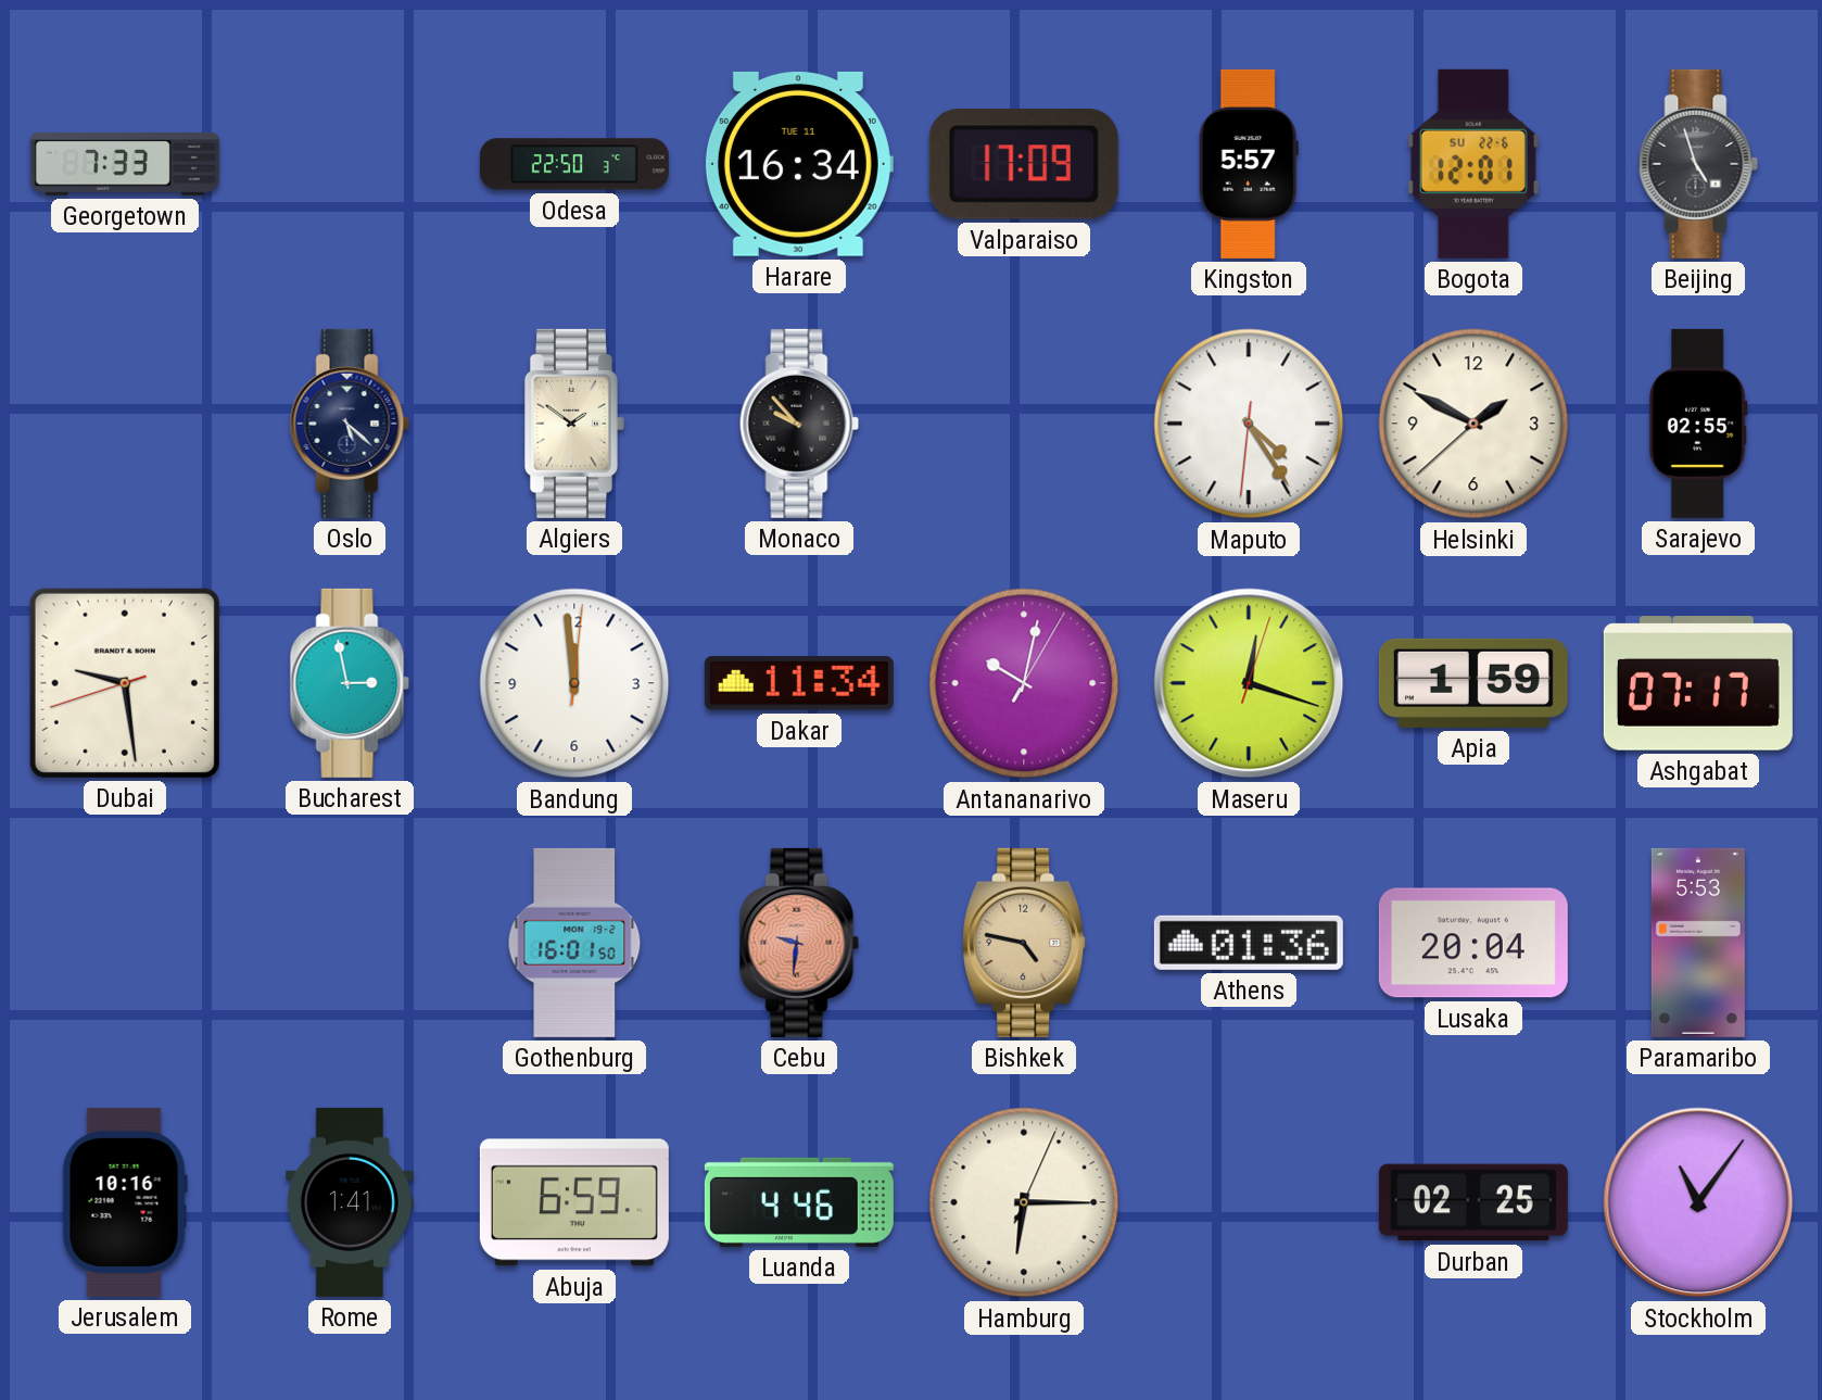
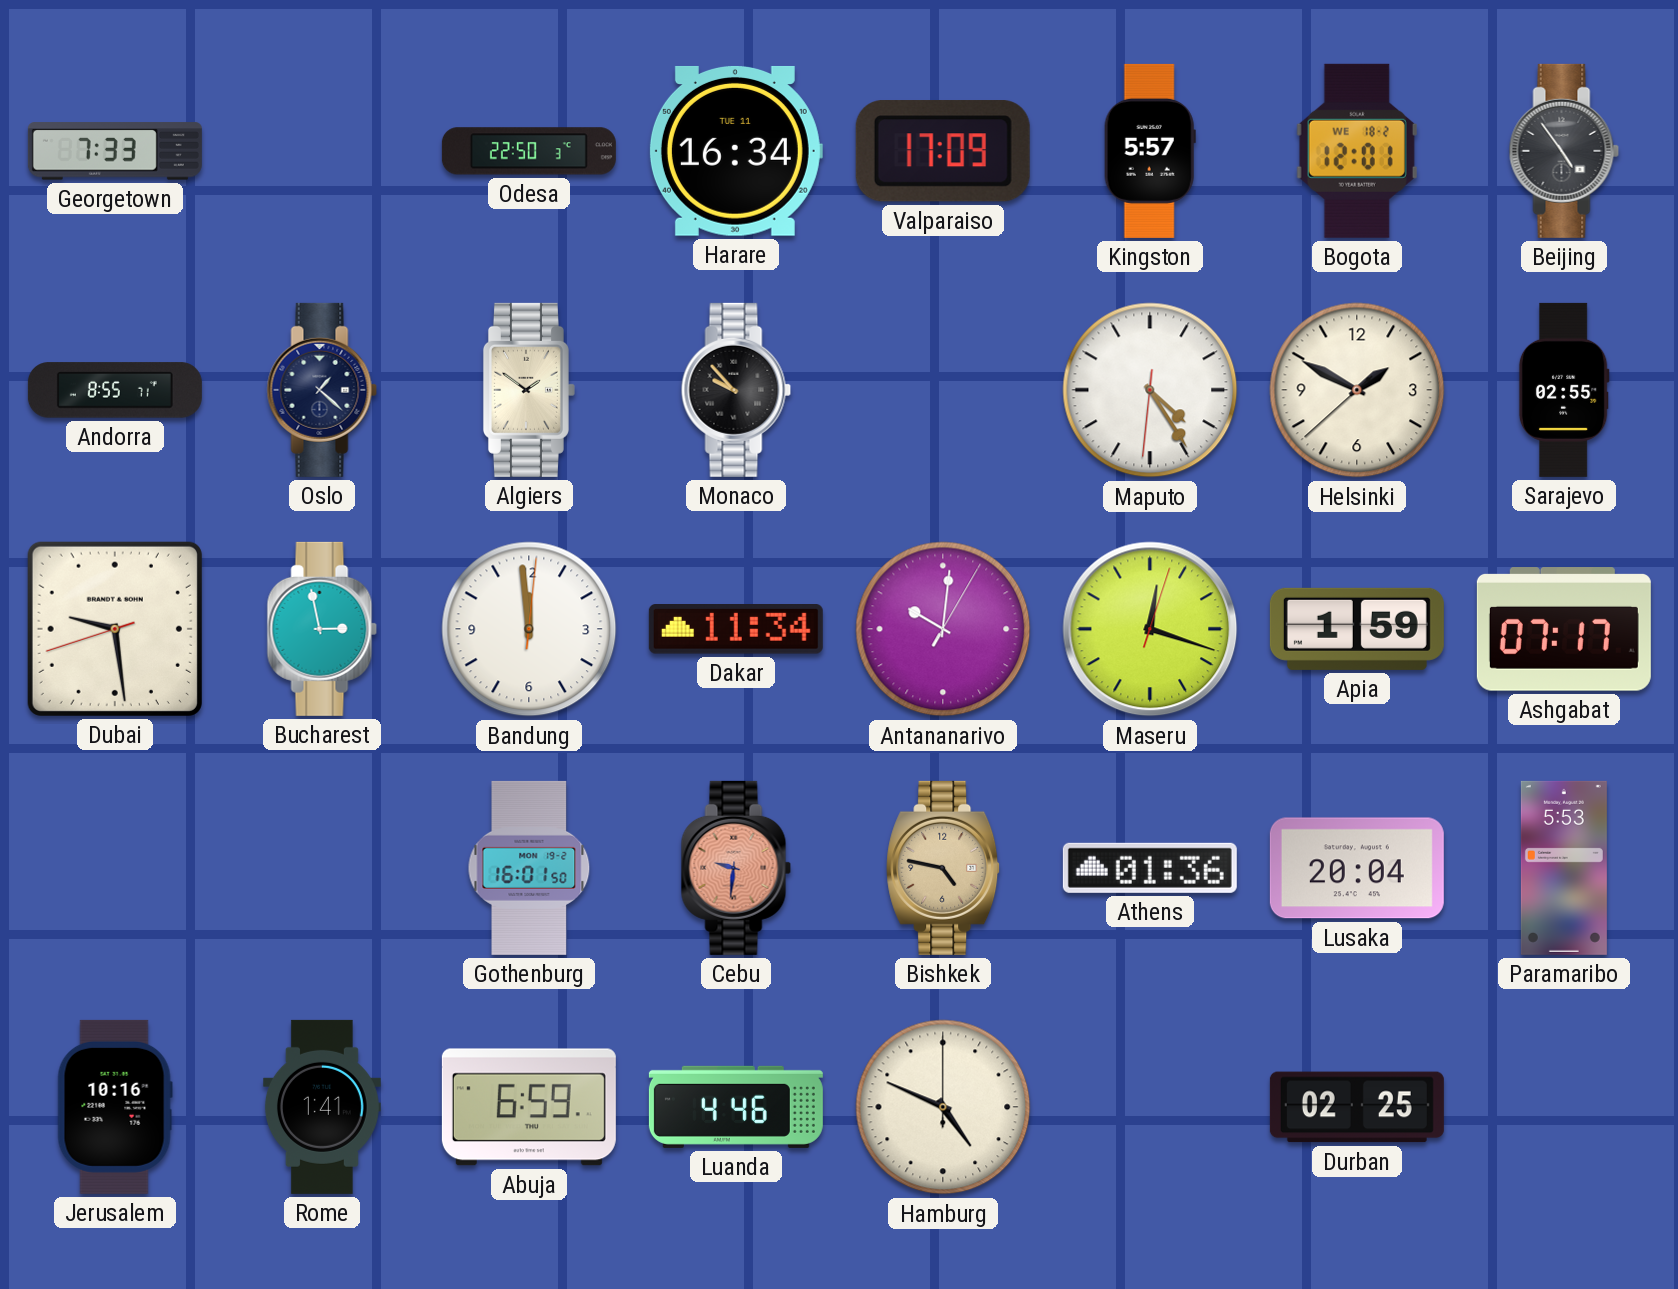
Bogota date: SU 22-6 -> WE 18-2
Beijing: 4:57 -> 4:54
Andorra: none -> 8:55
Oslo: 5:22 -> 1:22
Antananarivo: 10:02 -> 10:01
Hamburg: 6:15 -> 4:49
Stockholm: 11:06 -> none
